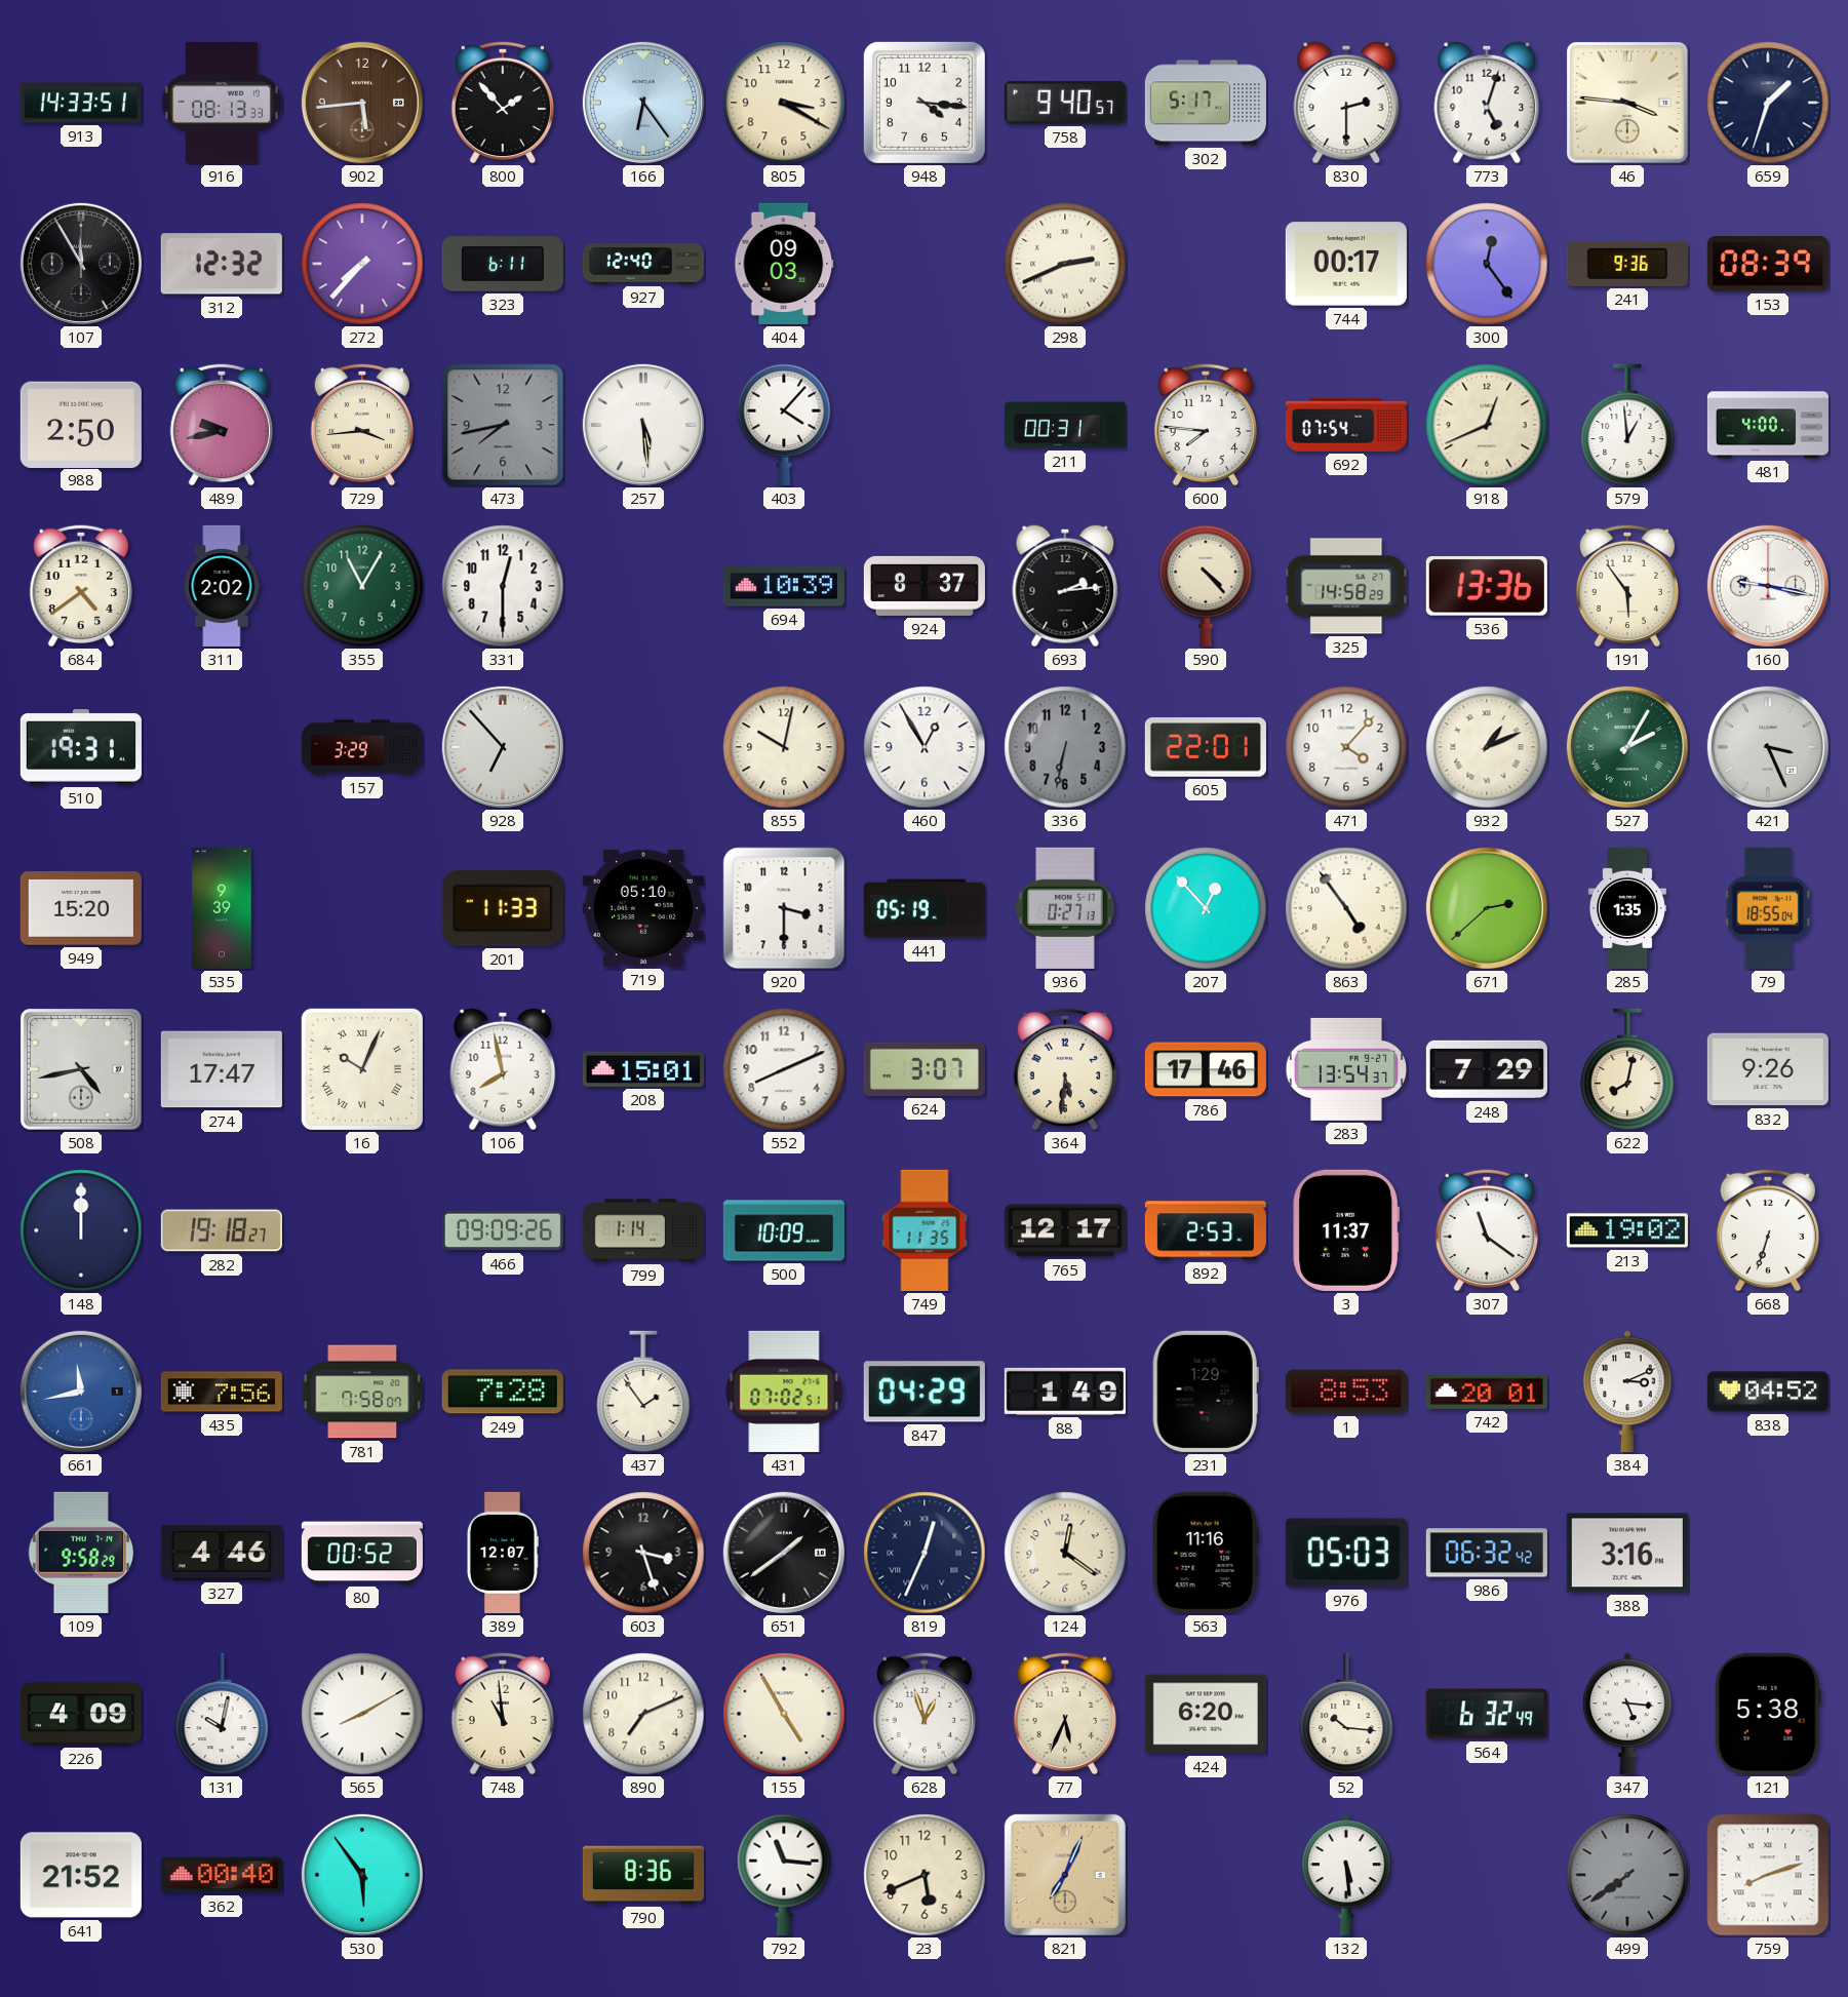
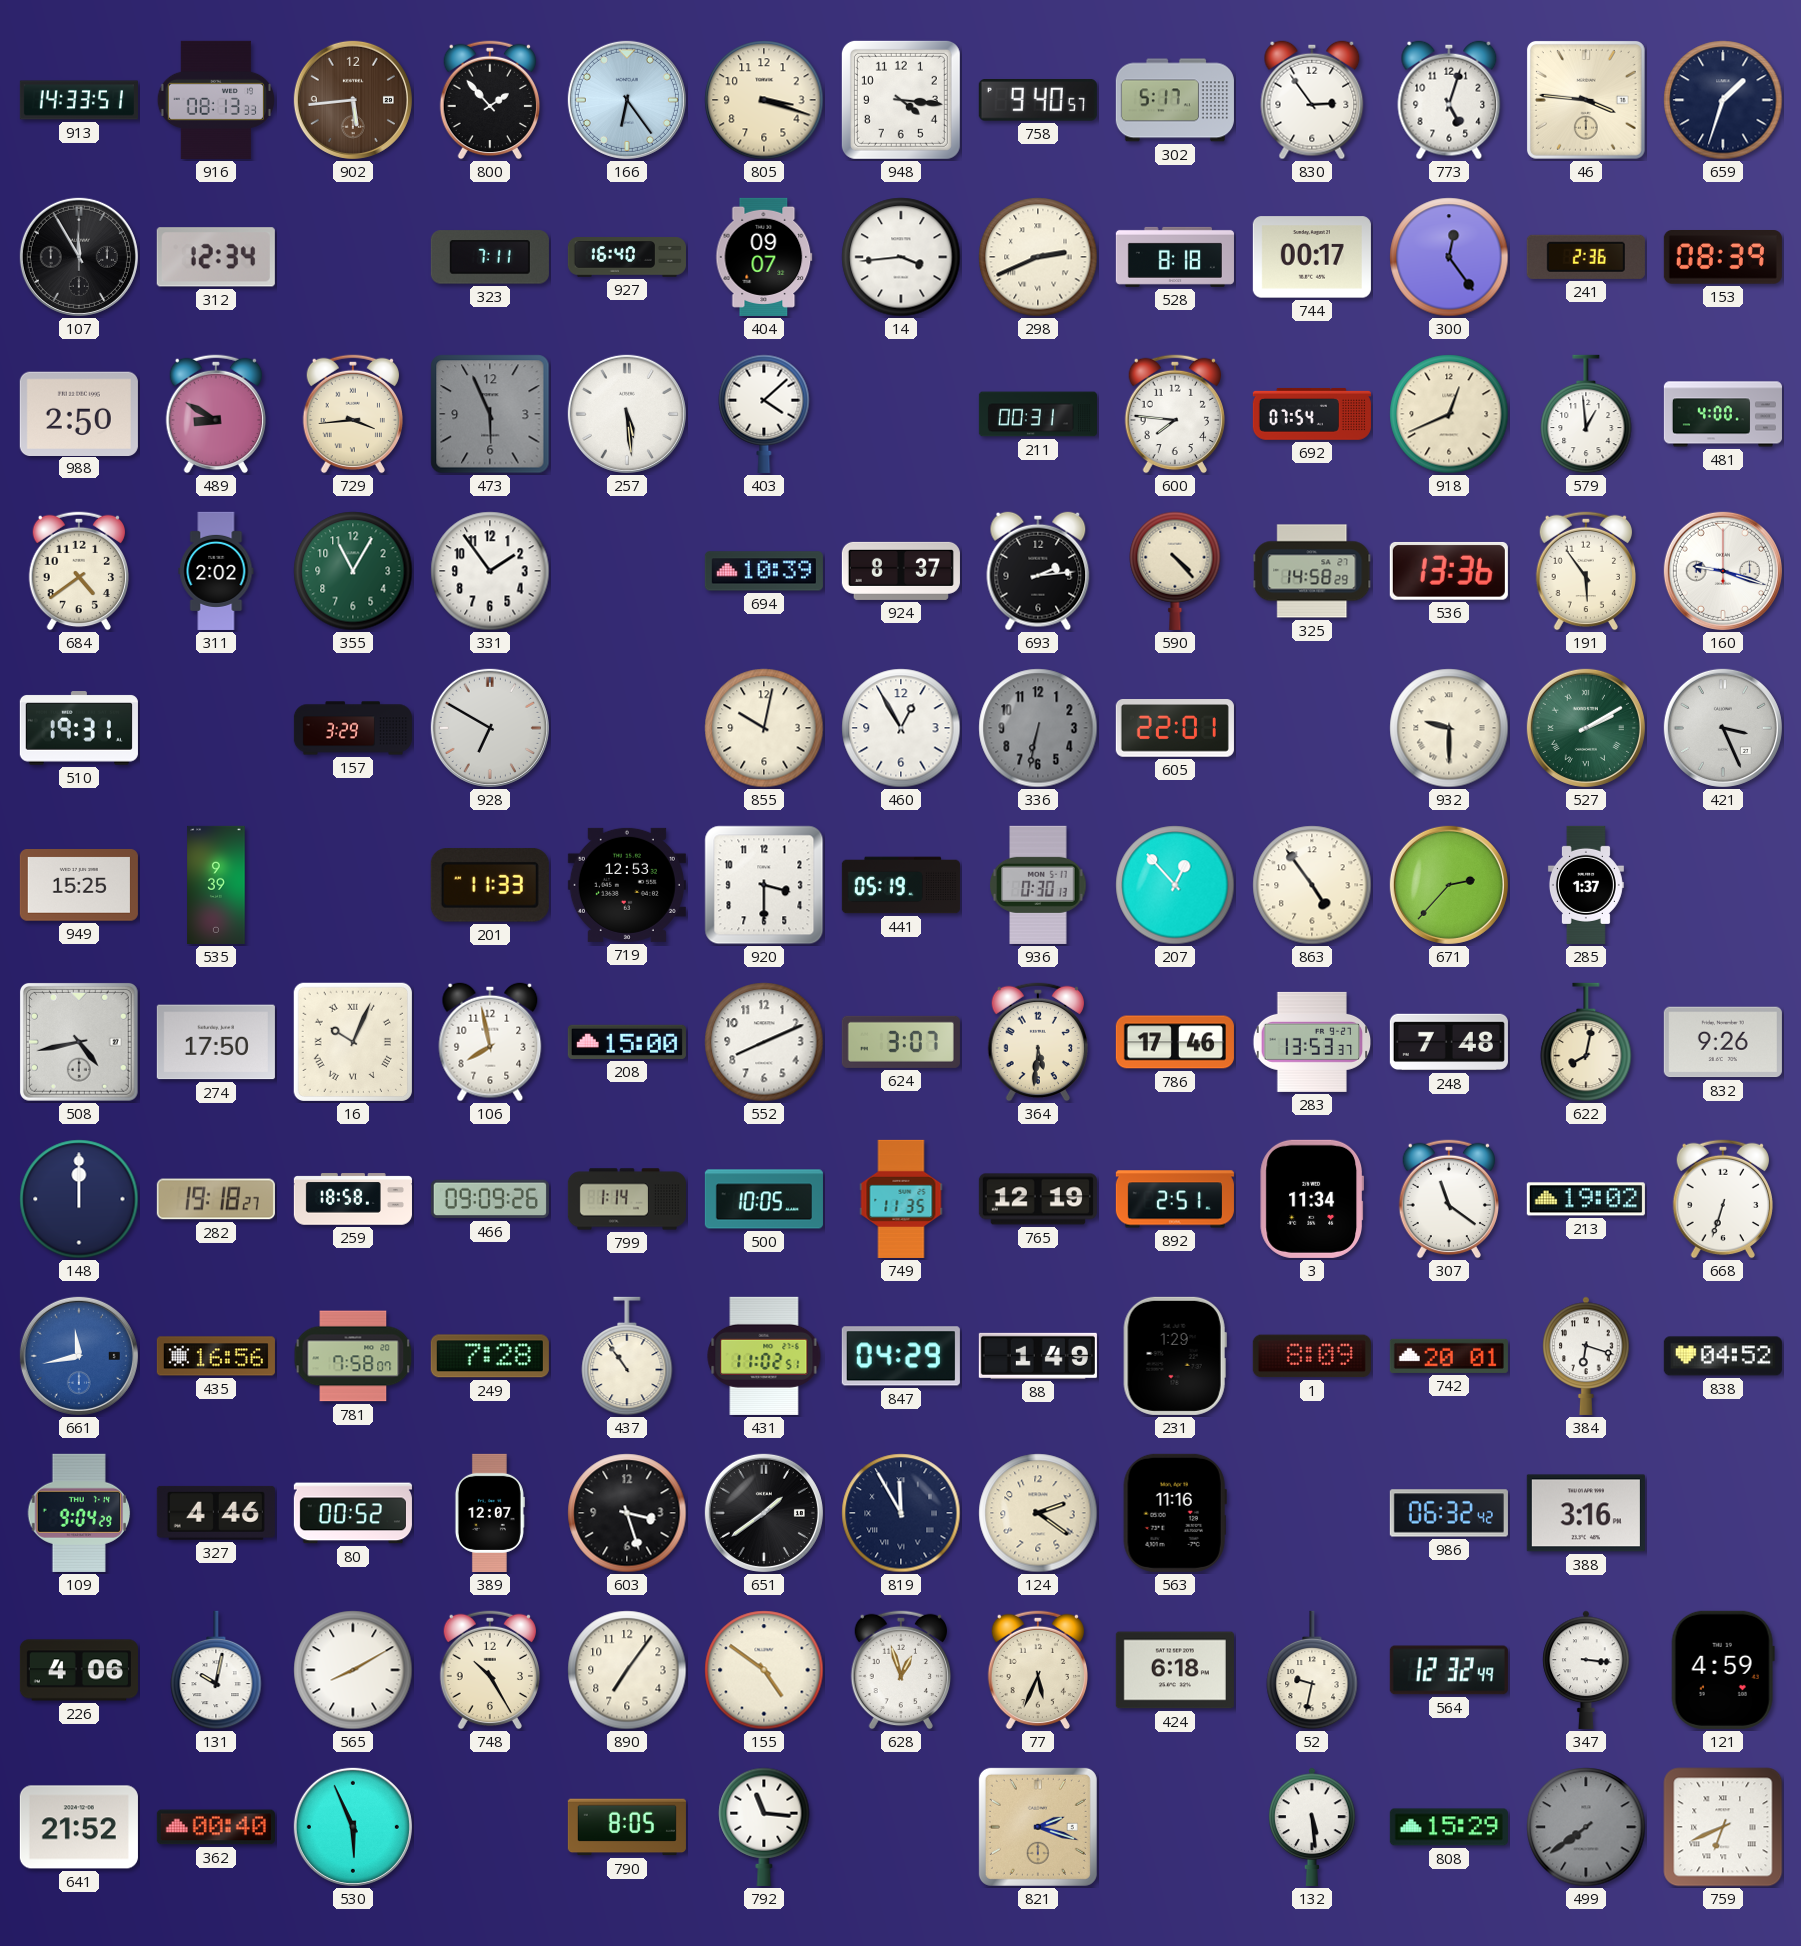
805: 3:20 -> 3:18
830: 2:30 -> 2:54
312: 12:32 -> 12:34
272: 7:37 -> none
323: 6:11 -> 7:11
927: 12:40 -> 16:40
404: 09:03 -> 09:07
14: none -> 3:44
528: none -> 8:18
241: 9:36 -> 2:36
489: 9:43 -> 8:50
473: 7:43 -> 5:56
403: 4:07 -> 4:08
331: 12:30 -> 1:54
160: 9:17 -> 9:18
928: 6:53 -> 6:50
471: 4:07 -> none
932: 1:11 -> 9:30
527: 2:05 -> 2:10
949: 15:20 -> 15:25
719: 05:10 -> 12:53
936: 0:27 -> 0:30
671: 2:38 -> 2:37
285: 1:35 -> 1:37
79: 18:55 -> none
274: 17:47 -> 17:50
208: 15:01 -> 15:00
283: 13:54 -> 13:53
248: 7:29 -> 7:48
259: none -> 18:58
500: 10:09 -> 10:05
765: 12:17 -> 12:19
892: 2:53 -> 2:51
3: 11:37 -> 11:34
435: 7:56 -> 16:56
437: 1:54 -> 10:54
431: 07:02 -> 11:02
1: 8:53 -> 8:09
384: 3:11 -> 6:18
109: 9:58 -> 9:04
819: 12:34 -> 11:55
124: 12:21 -> 2:21
976: 05:03 -> none
226: 4:09 -> 4:06
748: 10:59 -> 10:25
890: 7:11 -> 7:06
155: 4:55 -> 4:51
424: 6:20 -> 6:18
52: 10:16 -> 9:32
564: 6:32 -> 12:32
347: 5:16 -> 3:16
121: 5:38 -> 4:59
530: 5:54 -> 5:56
790: 8:36 -> 8:05
23: 5:41 -> none
821: 7:04 -> 2:18
808: none -> 15:29
759: 8:12 -> 6:41
